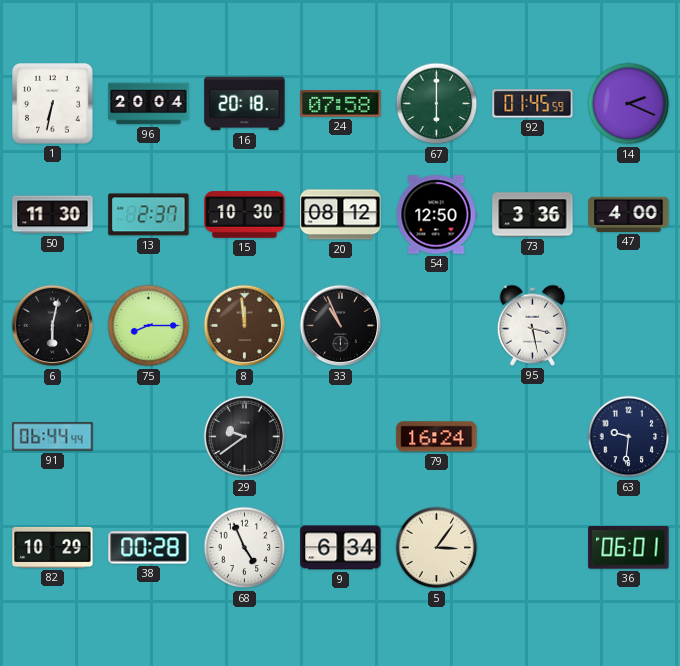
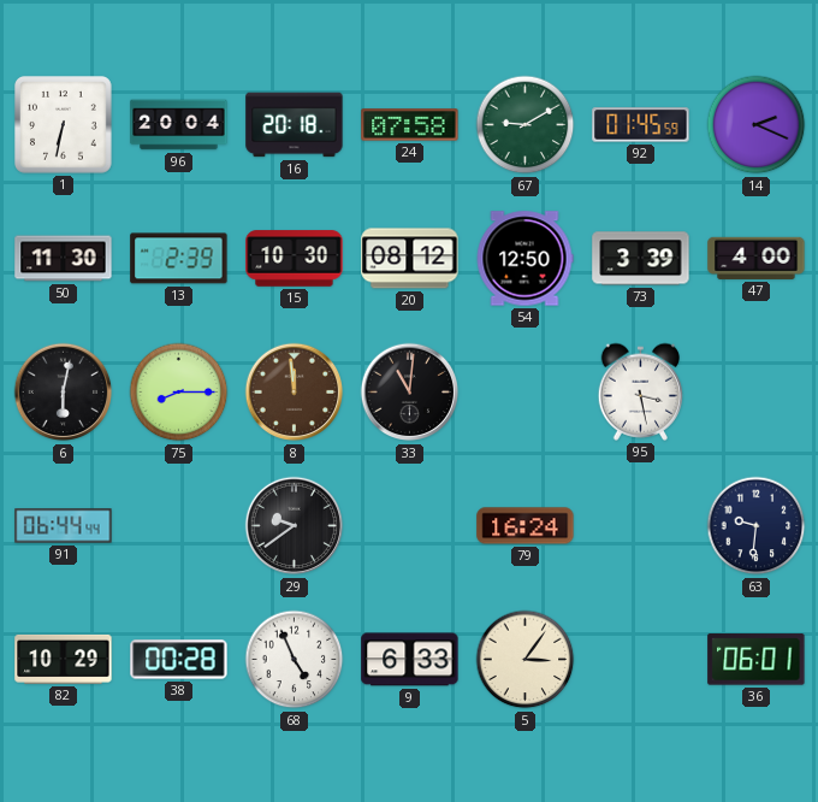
67: 6:00 -> 9:10
13: 2:37 -> 2:39
73: 3:36 -> 3:39
33: 10:56 -> 11:01
9: 6:34 -> 6:33
